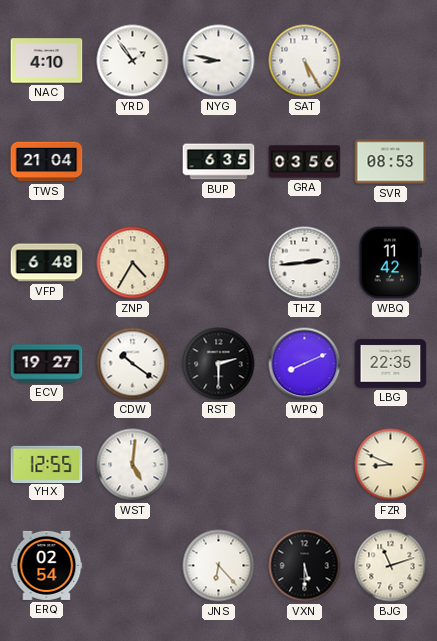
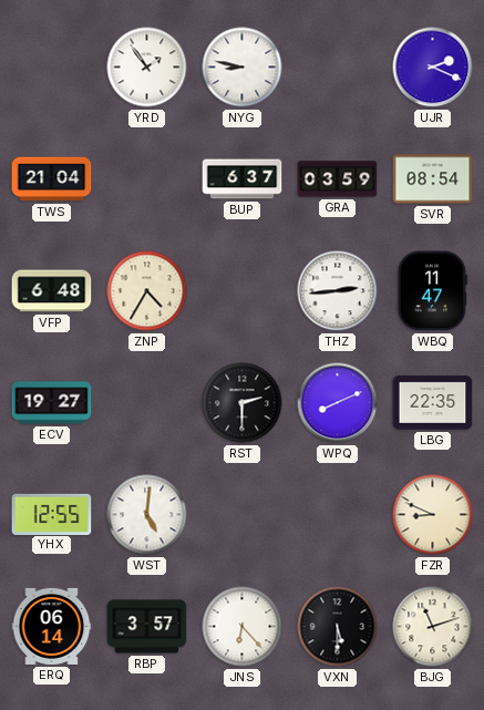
NAC: 4:10 -> none
SAT: 5:25 -> none
UJR: none -> 2:19
BUP: 6:35 -> 6:37
GRA: 03:56 -> 03:59
SVR: 08:53 -> 08:54
WBQ: 11:42 -> 11:47
CDW: 10:21 -> none
ERQ: 02:54 -> 06:14
RBP: none -> 3:57
